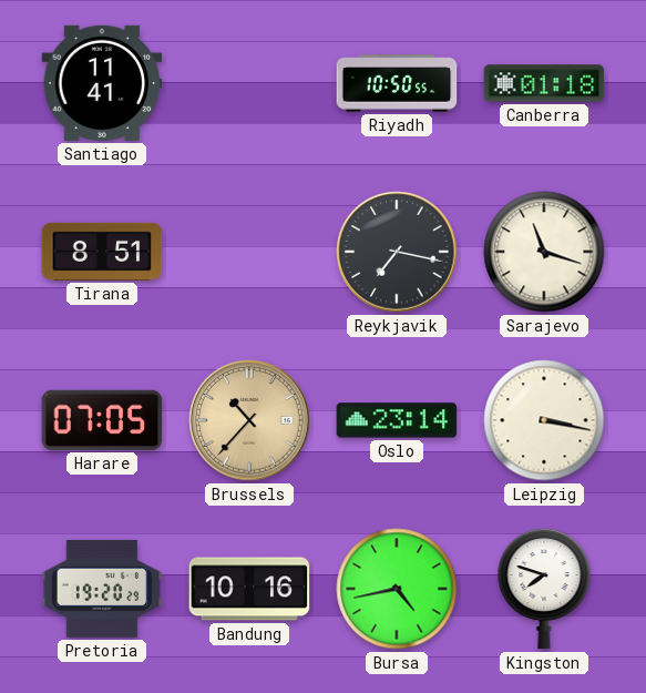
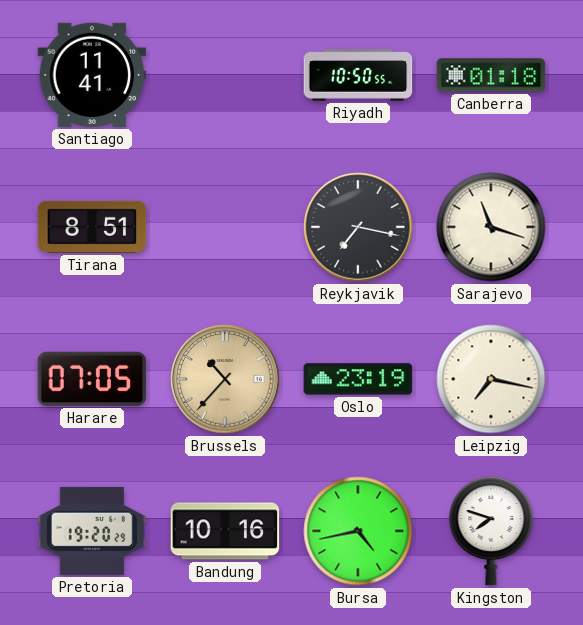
Oslo: 23:14 -> 23:19
Leipzig: 3:17 -> 7:17
